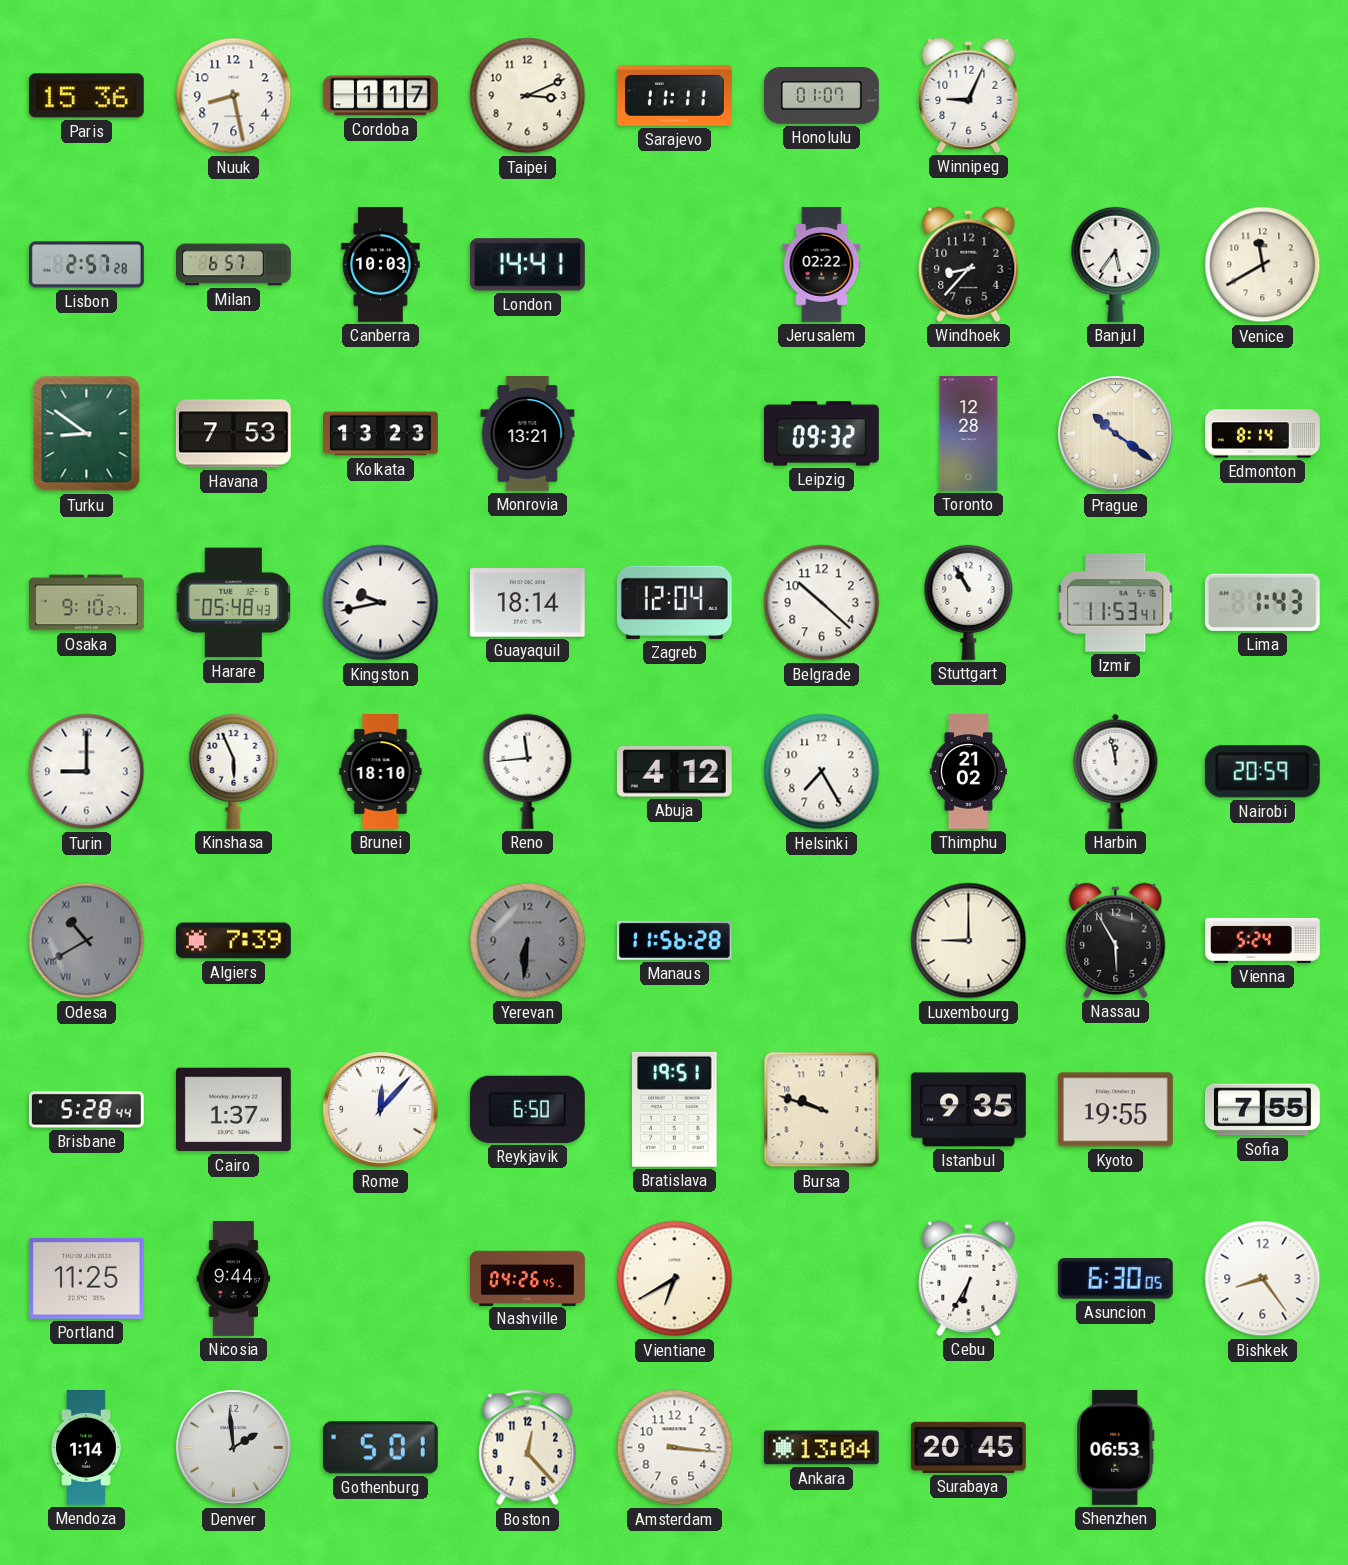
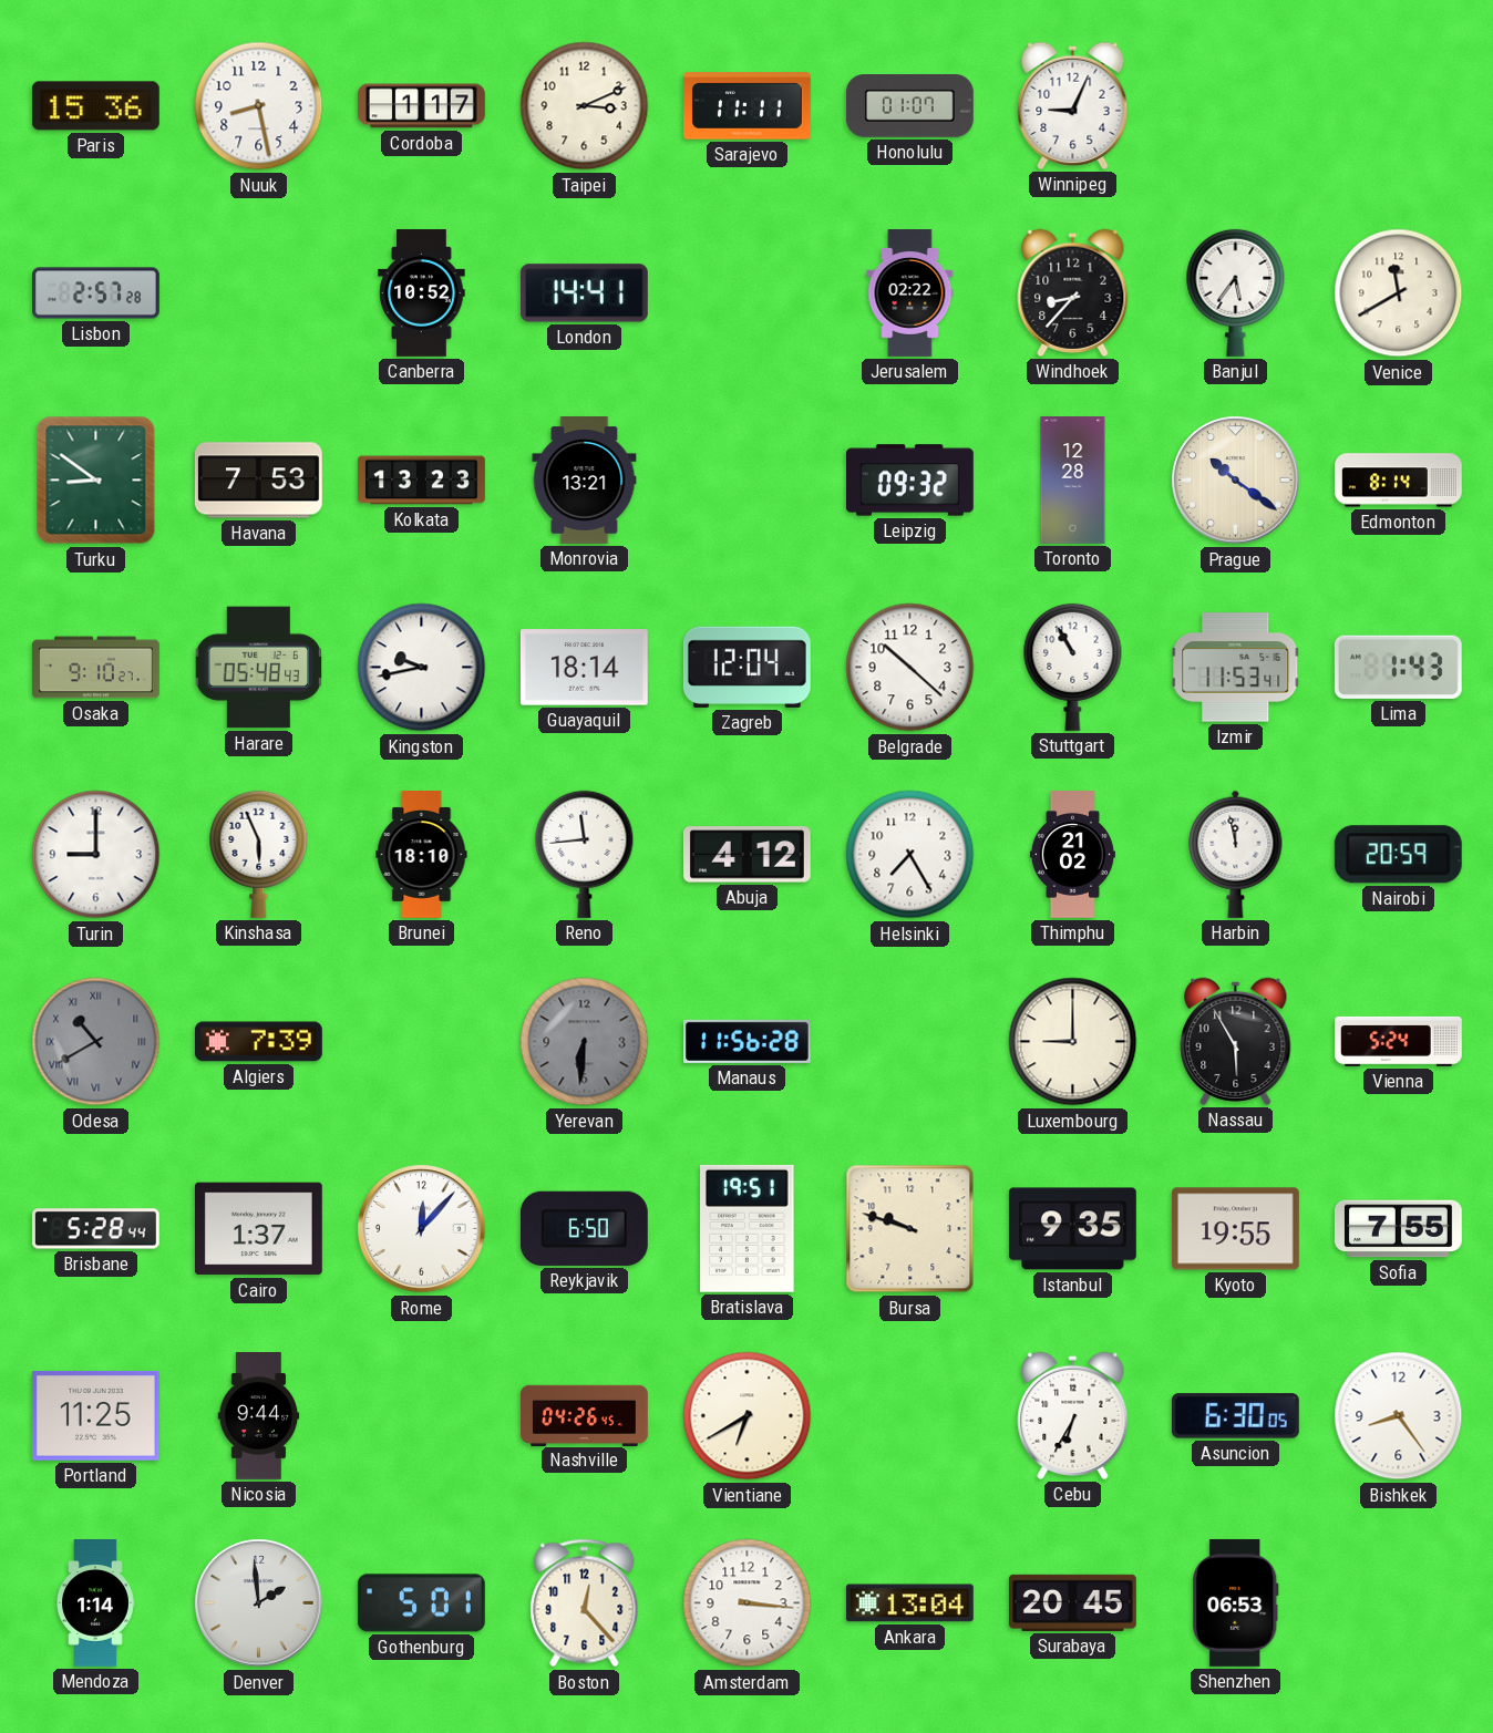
Milan: 6:57 -> none
Canberra: 10:03 -> 10:52
